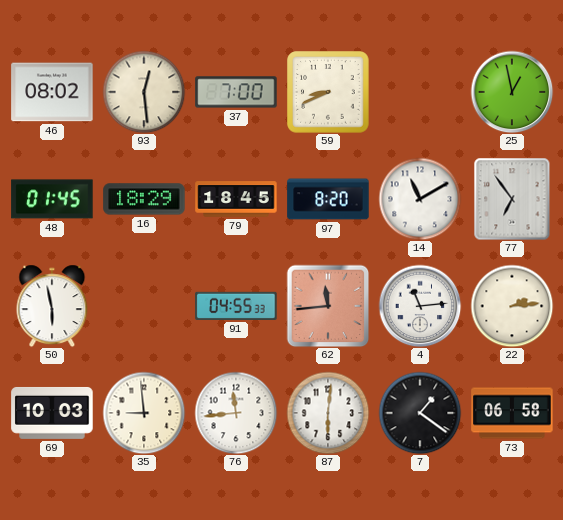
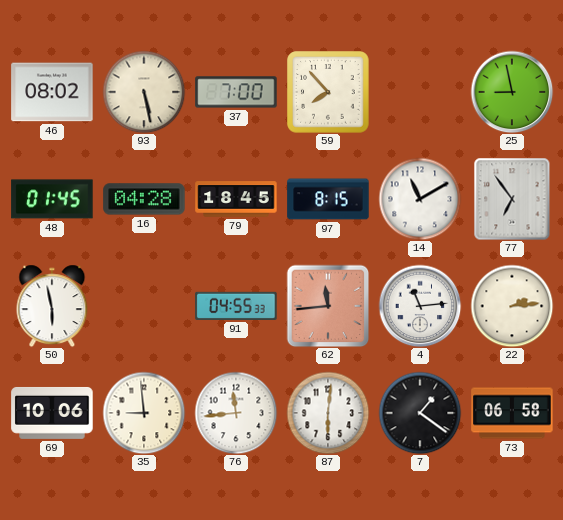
93: 12:29 -> 5:28
59: 8:41 -> 7:53
25: 12:58 -> 8:58
16: 18:29 -> 04:28
97: 8:20 -> 8:15
69: 10:03 -> 10:06
